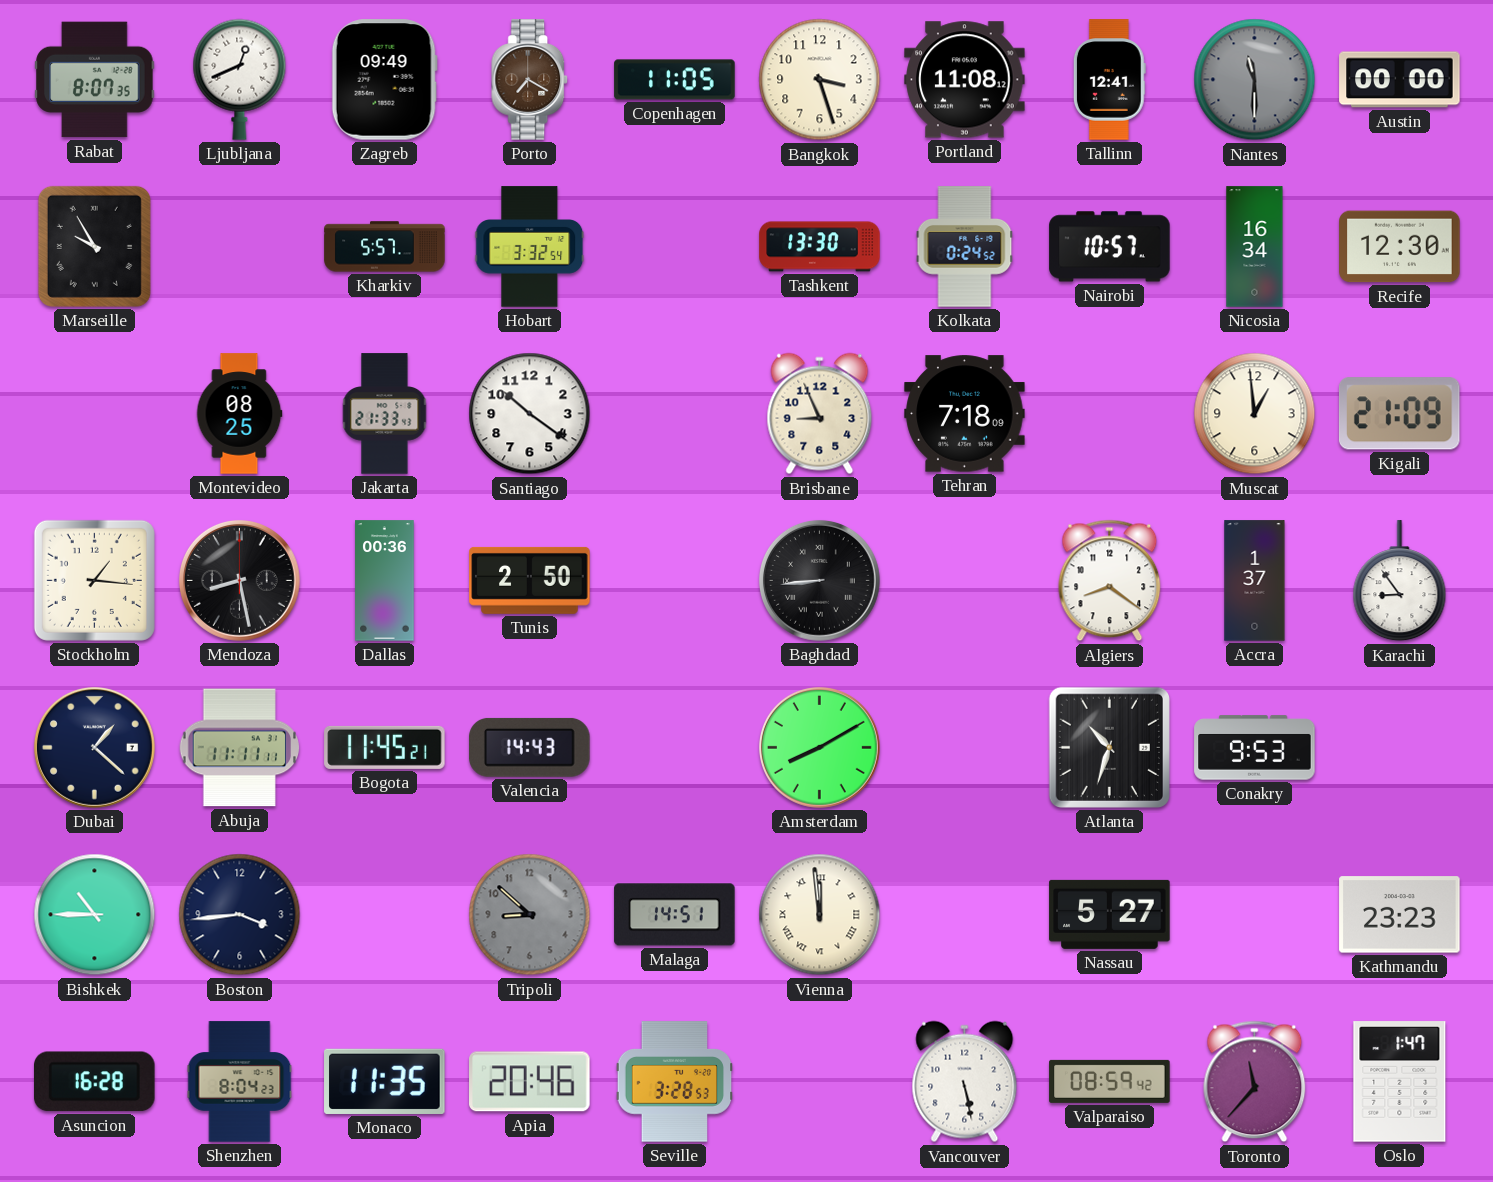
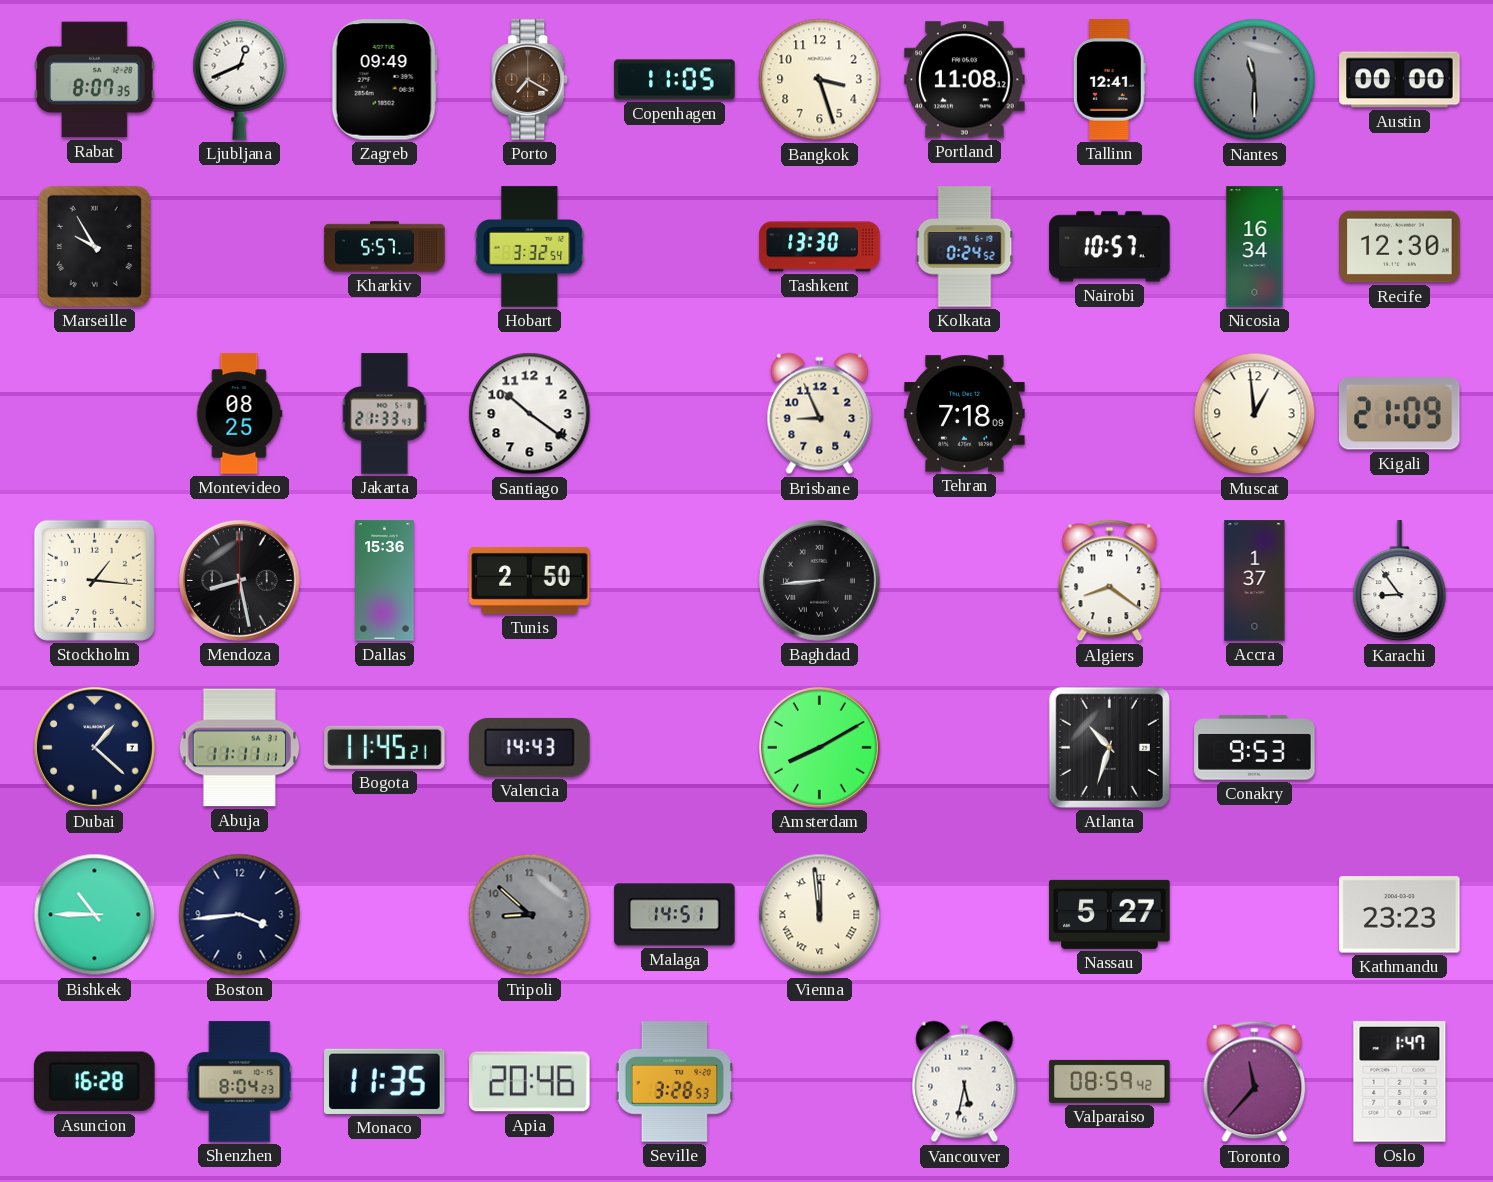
Dallas: 00:36 -> 15:36
Vancouver: 5:28 -> 5:32
